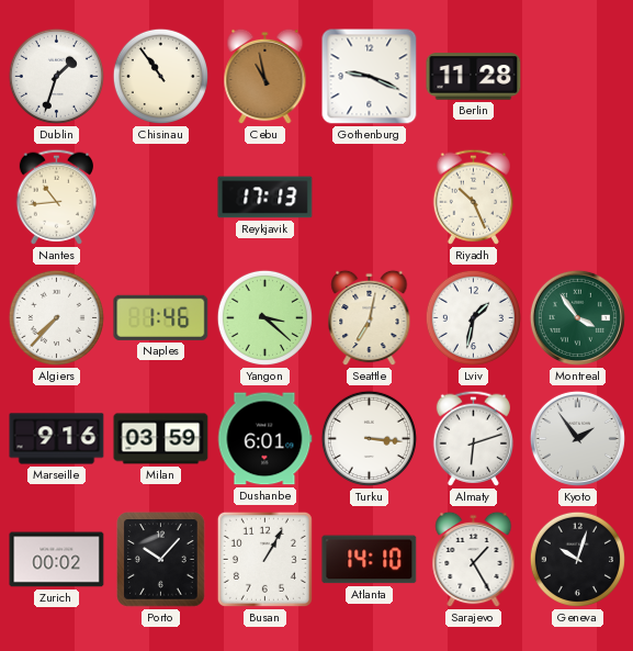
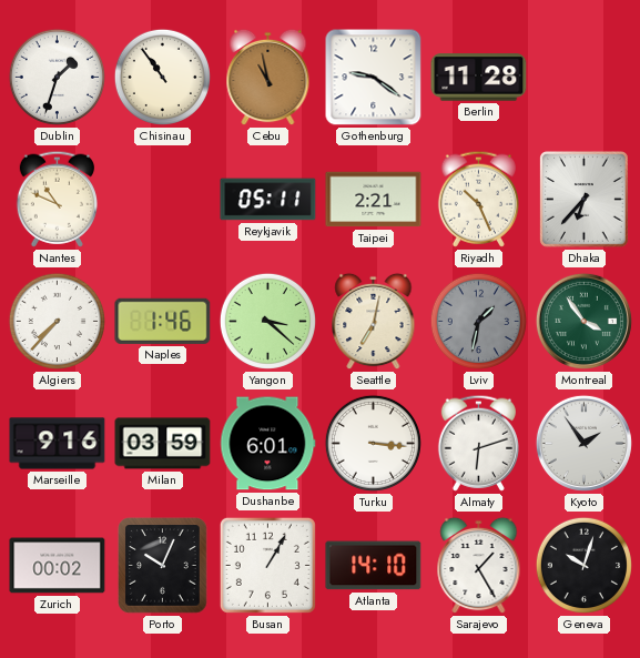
Gothenburg: 9:19 -> 9:21
Nantes: 10:44 -> 10:49
Reykjavik: 17:13 -> 05:11
Taipei: none -> 2:21
Dhaka: none -> 6:37
Lviv dial: white -> grey
Porto: 10:07 -> 10:04
